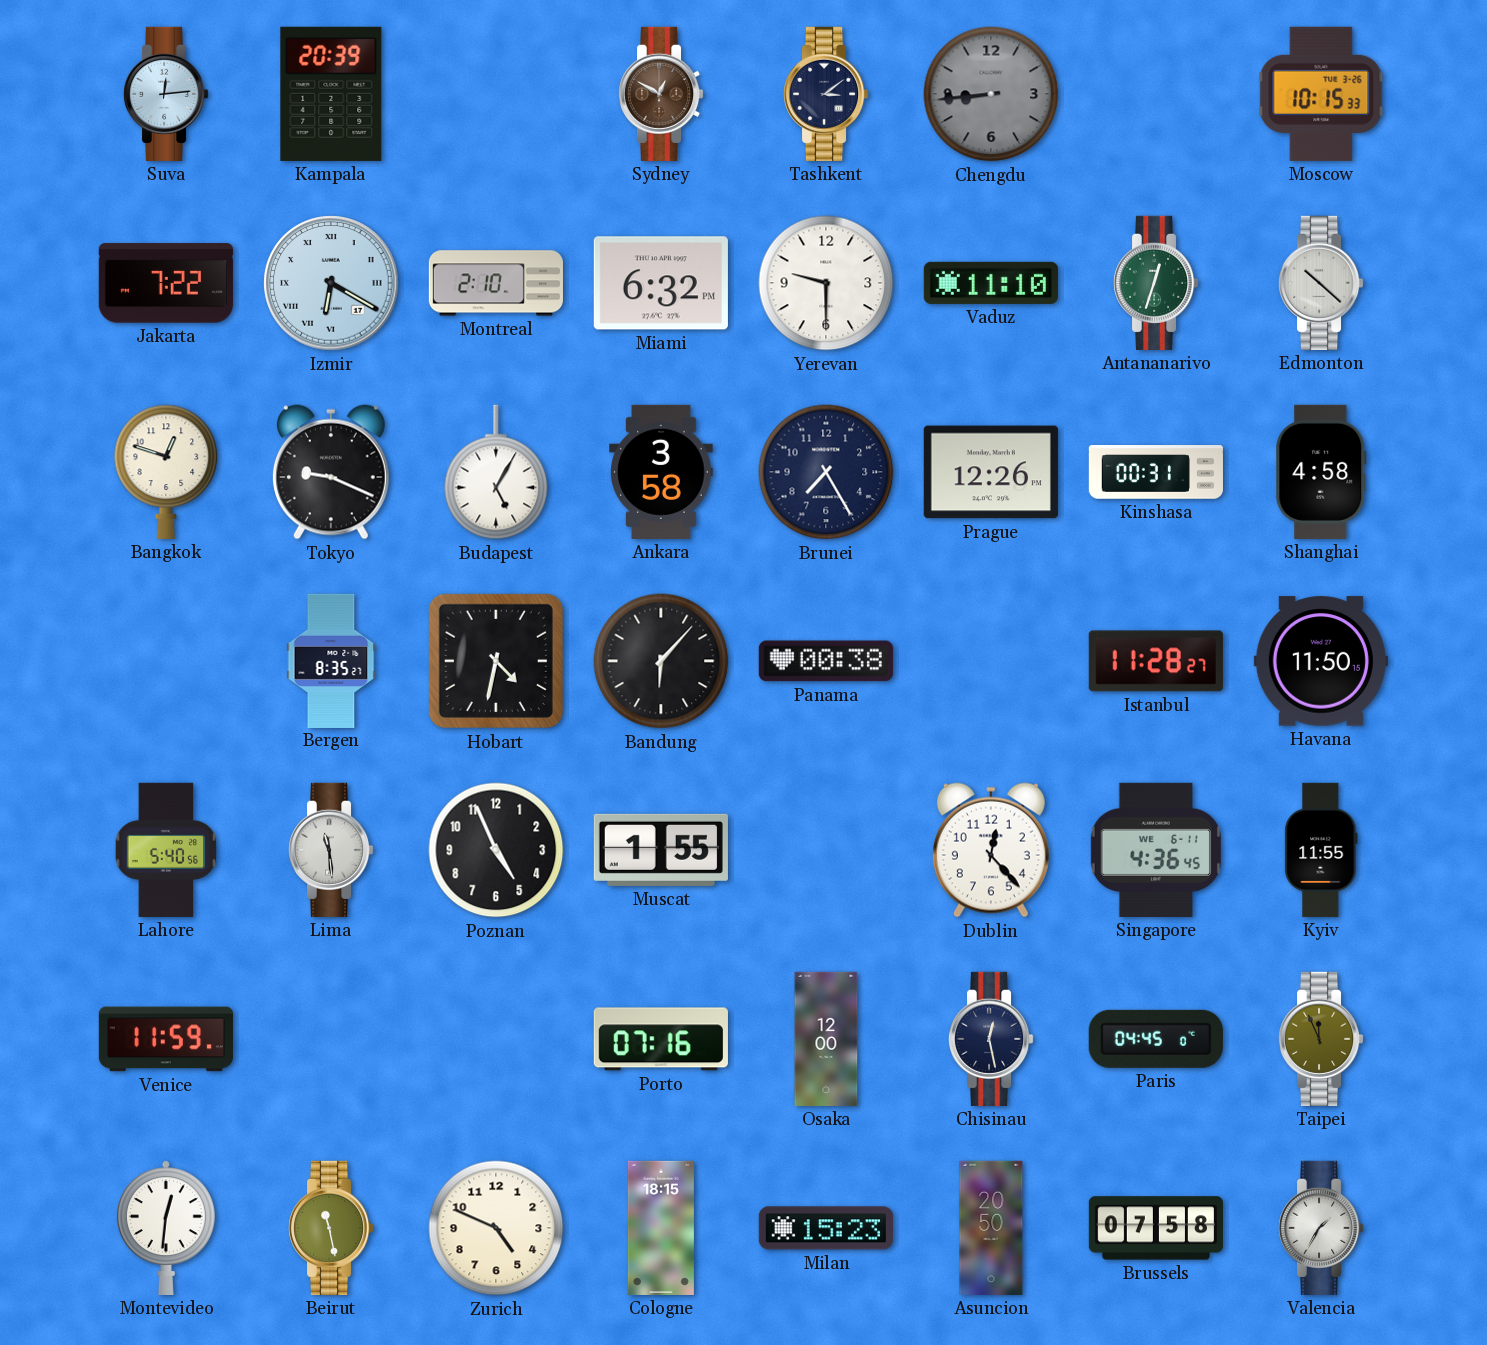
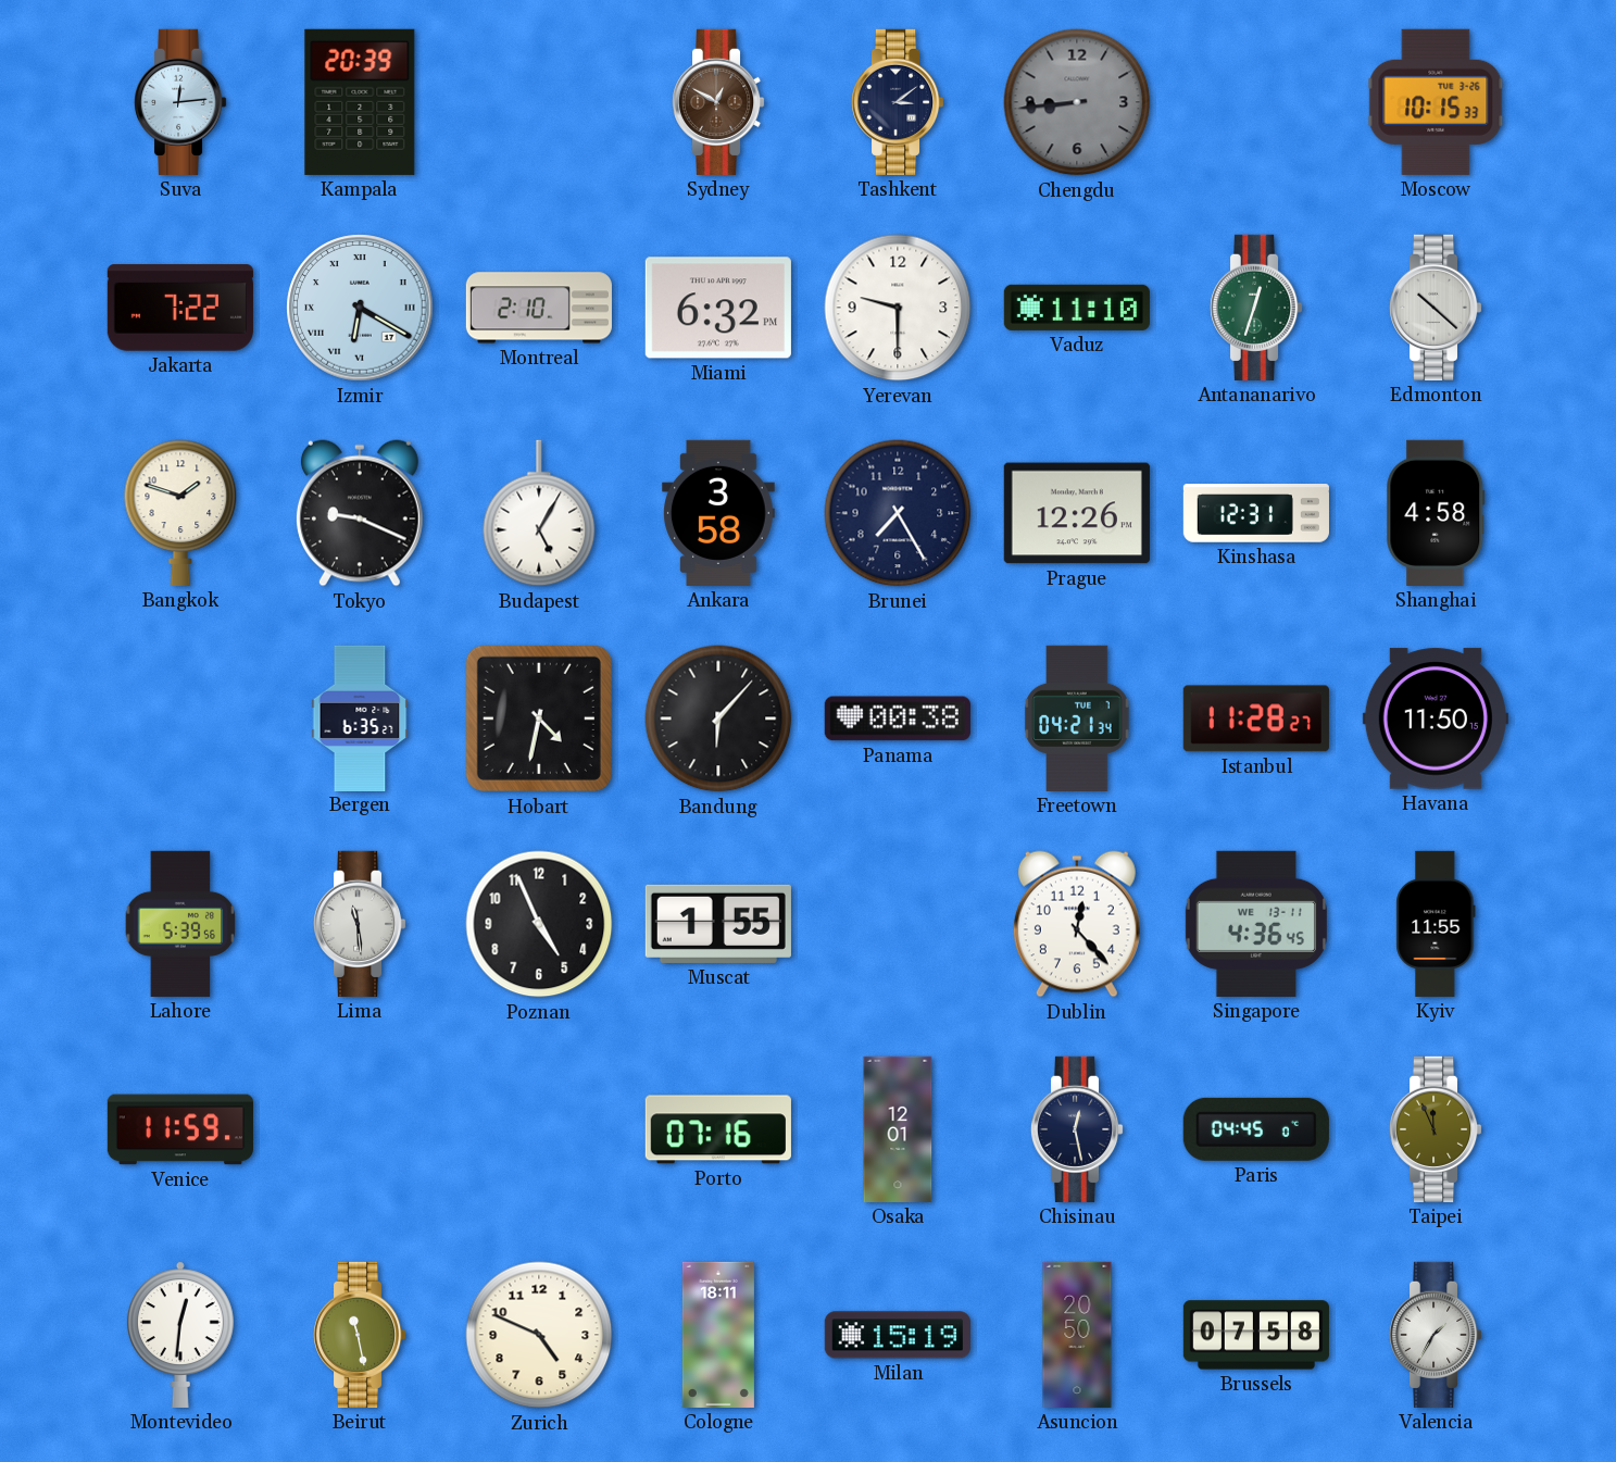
Bangkok: 12:48 -> 1:48
Kinshasa: 00:31 -> 12:31
Bergen: 8:35 -> 6:35
Freetown: none -> 04:21
Lahore: 5:40 -> 5:39
Singapore date: WE 6-11 -> WE 13-11
Osaka: 12:00 -> 12:01
Cologne: 18:15 -> 18:11
Milan: 15:23 -> 15:19
